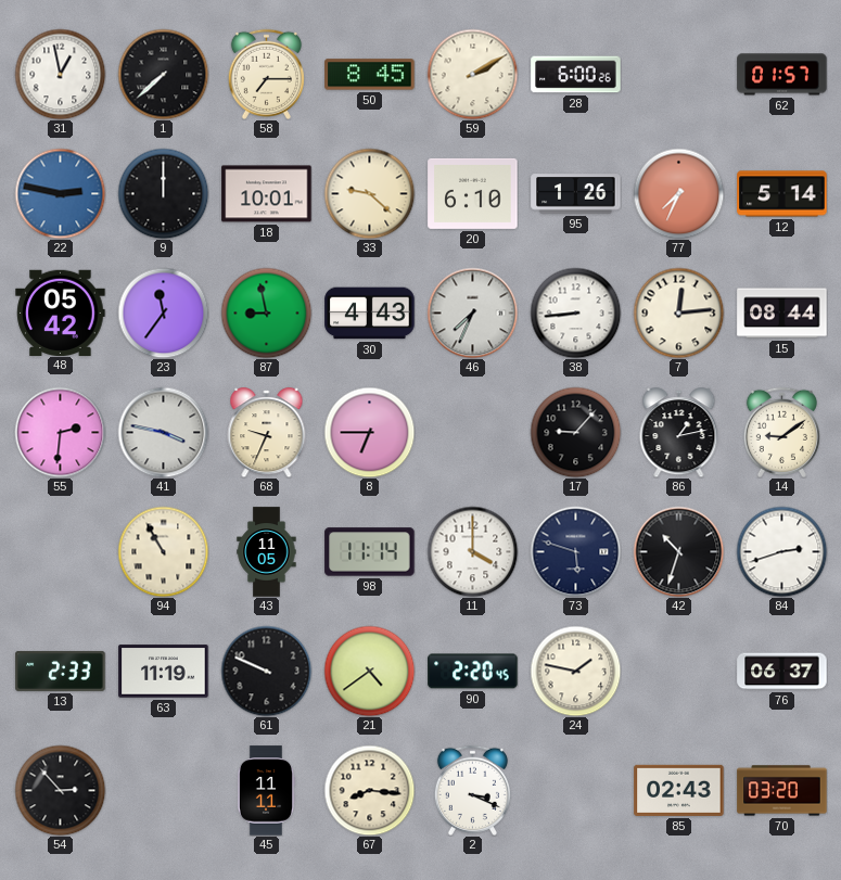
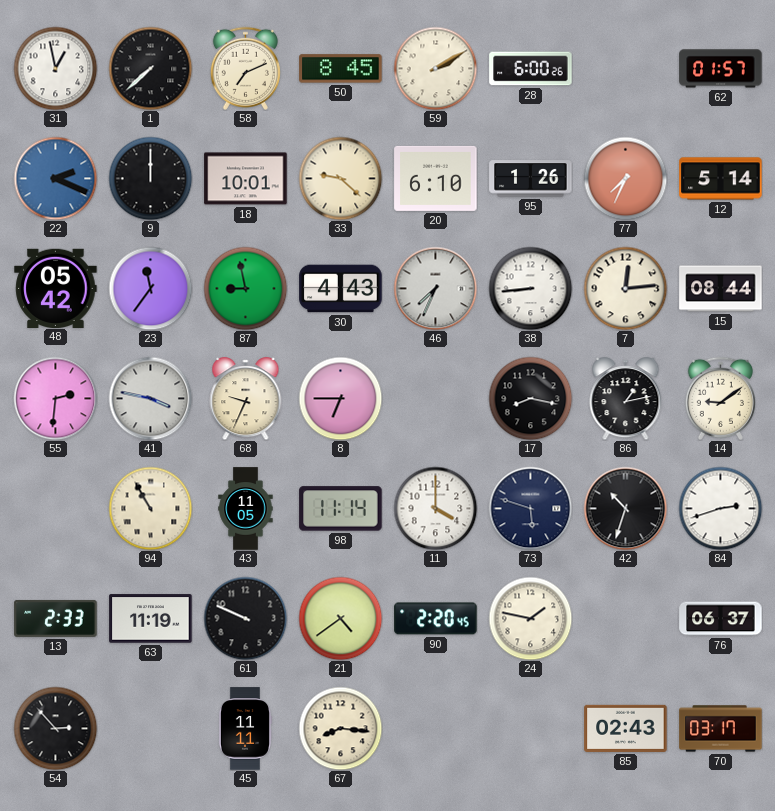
58: 7:15 -> 7:11
22: 2:47 -> 2:19
17: 9:07 -> 8:17
2: 3:19 -> none
70: 03:20 -> 03:17
